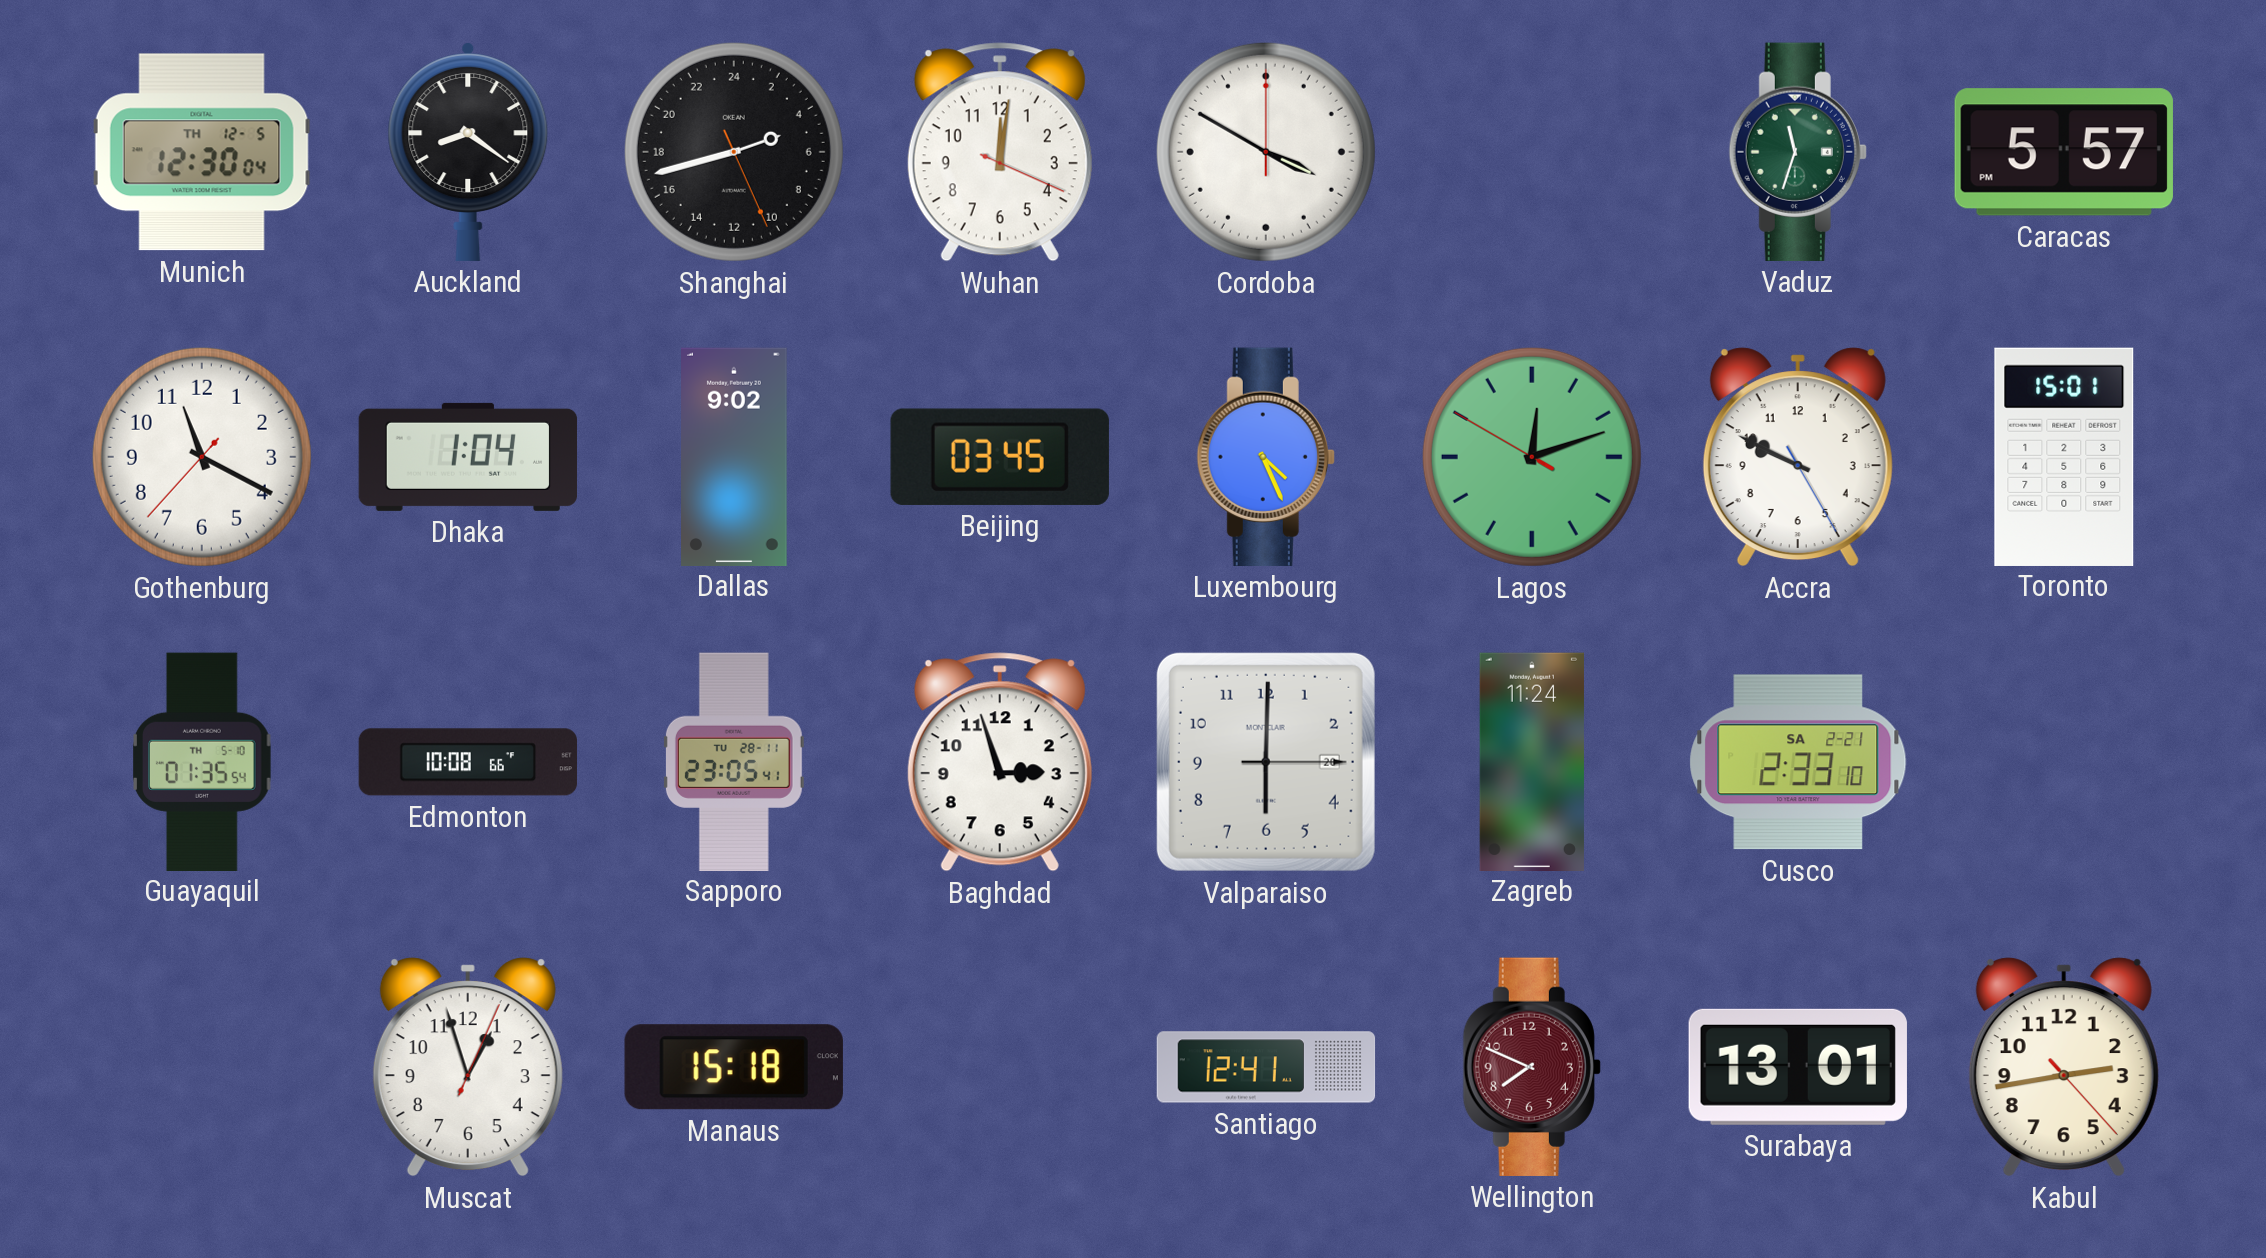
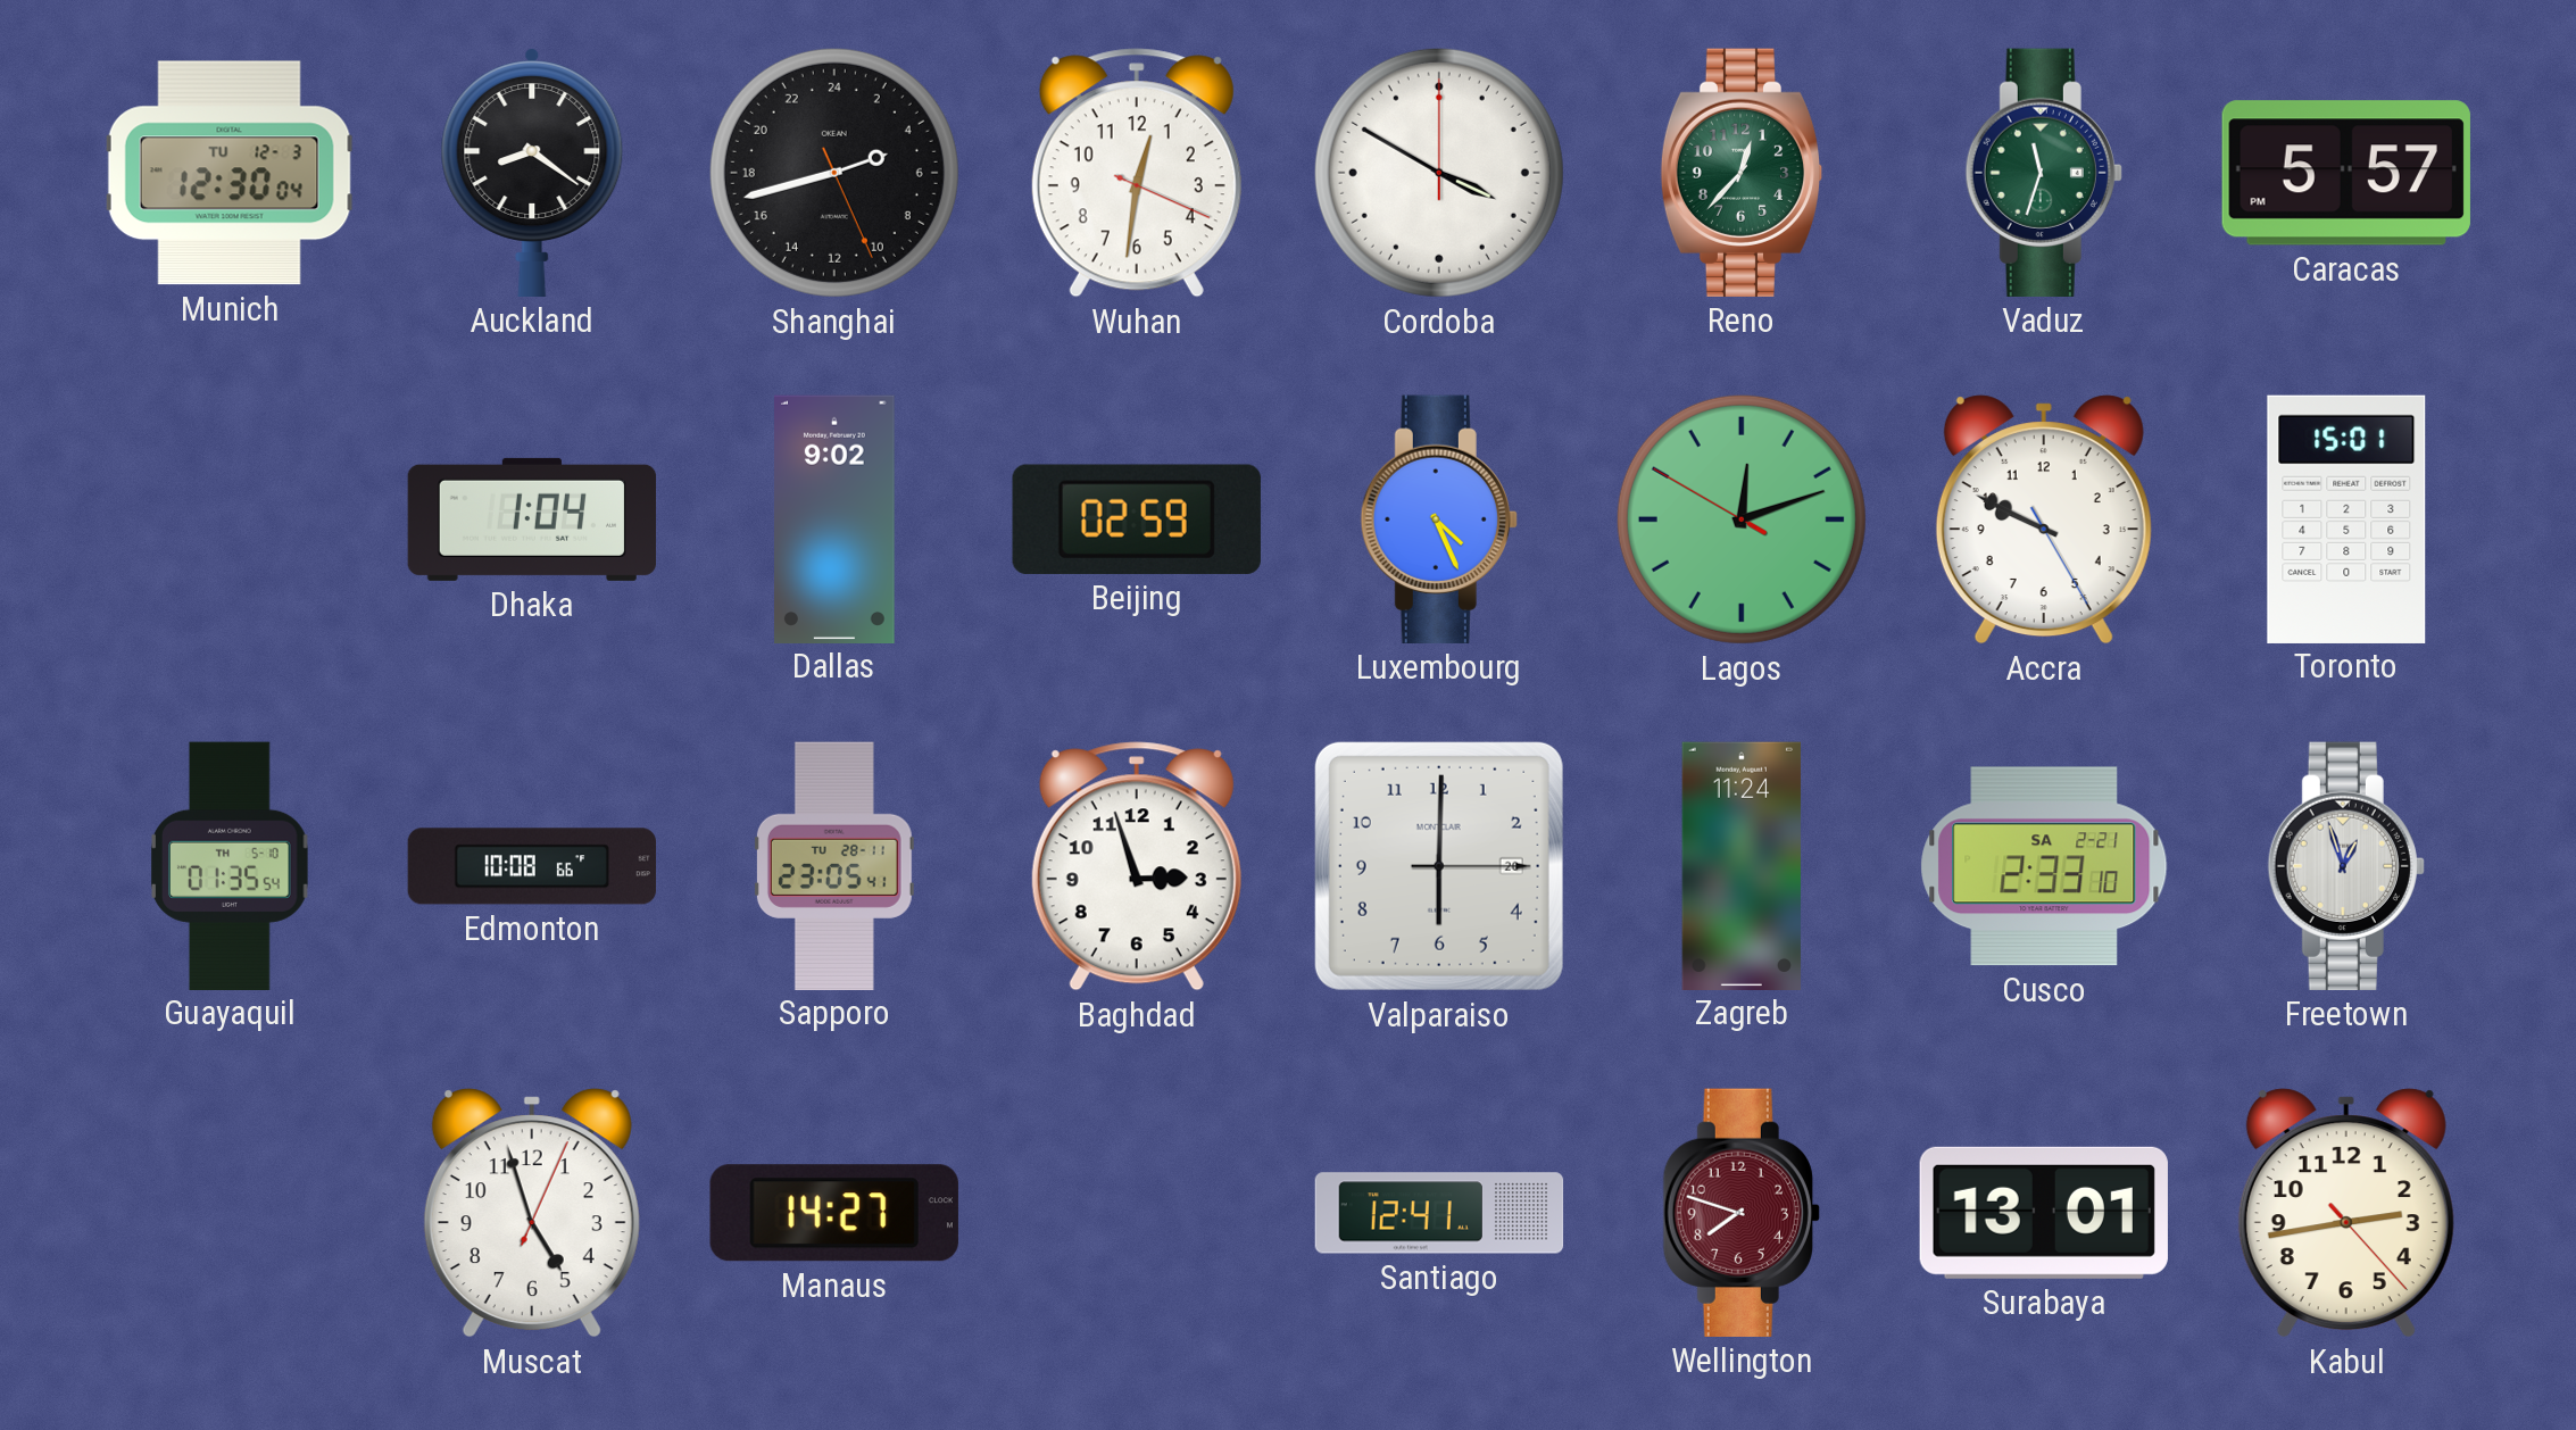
Munich date: TH 12-5 -> TU 12-3
Wuhan: 12:01 -> 12:31
Reno: none -> 12:37
Gothenburg: 11:19 -> none
Beijing: 03:45 -> 02:59
Freetown: none -> 12:57
Muscat: 12:57 -> 4:57
Manaus: 15:18 -> 14:27
Wellington: 7:49 -> 7:48
